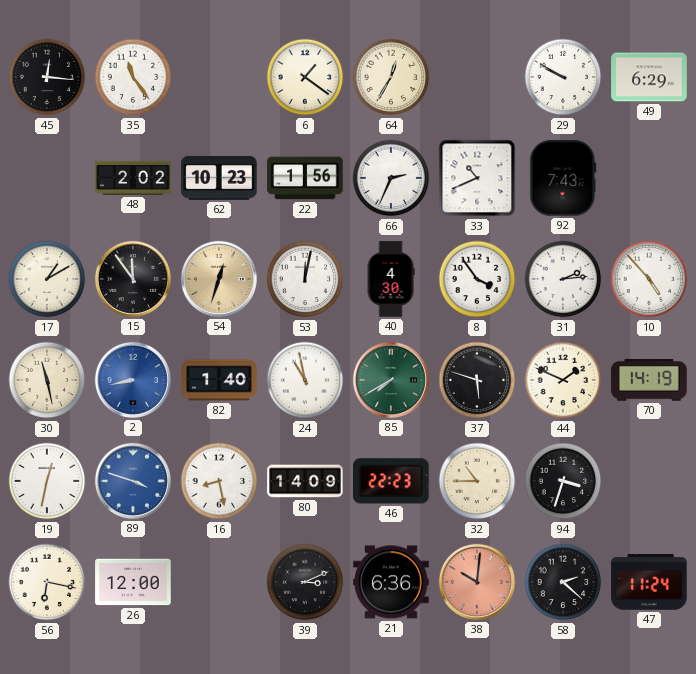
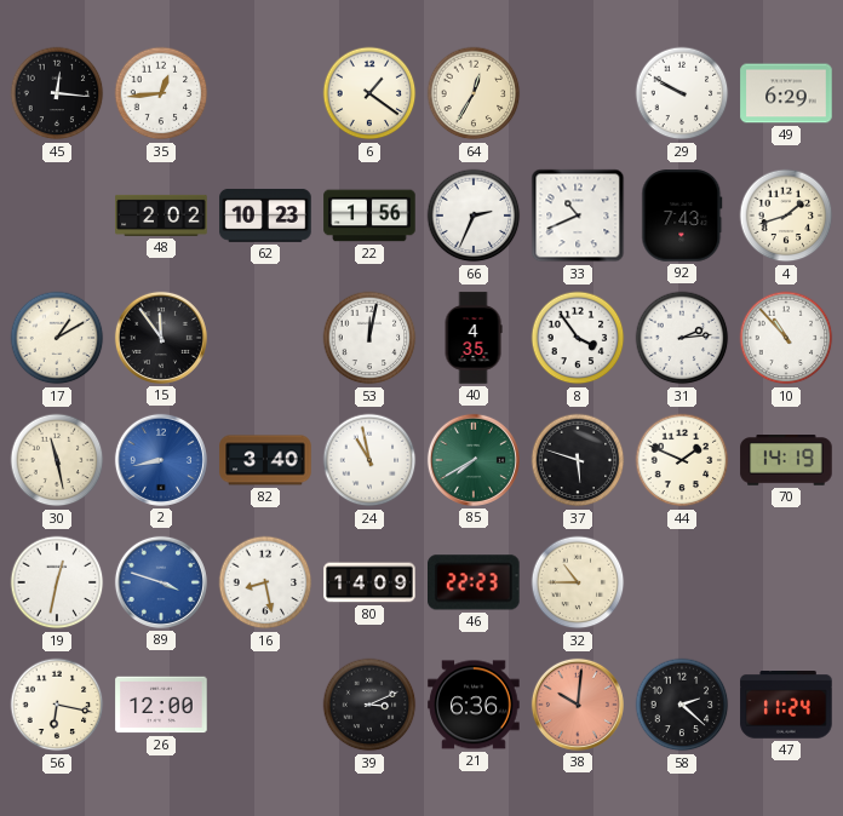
35: 11:24 -> 12:44
4: none -> 1:42
54: 12:33 -> none
40: 4:30 -> 4:35
10: 4:53 -> 10:53
82: 1:40 -> 3:40
94: 3:33 -> none
